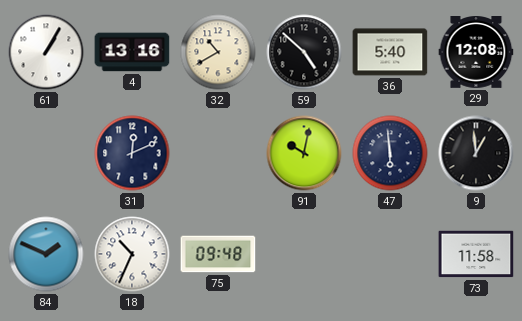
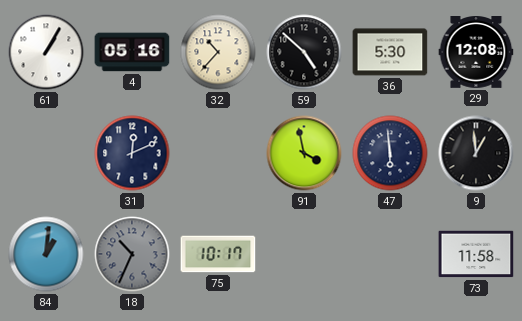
4: 13:16 -> 05:16
32: 10:40 -> 10:37
36: 5:40 -> 5:30
91: 10:02 -> 3:58
84: 1:49 -> 1:01
18 dial: white -> grey
75: 09:48 -> 10:17
